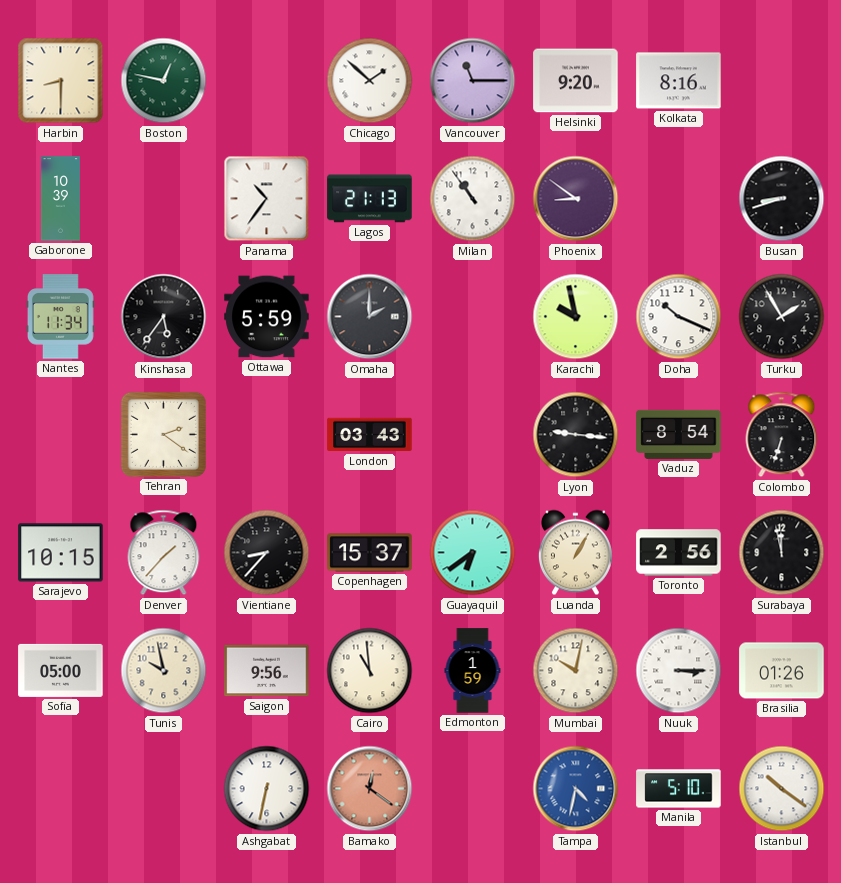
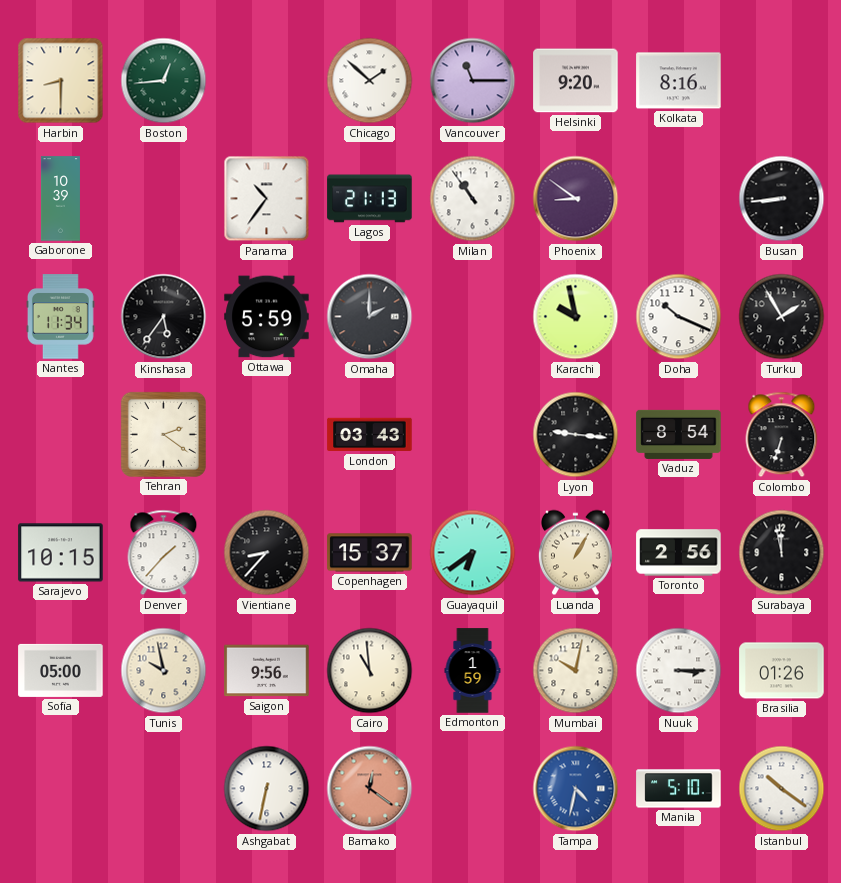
Boston: 12:47 -> 12:44
Busan: 8:42 -> 8:44
